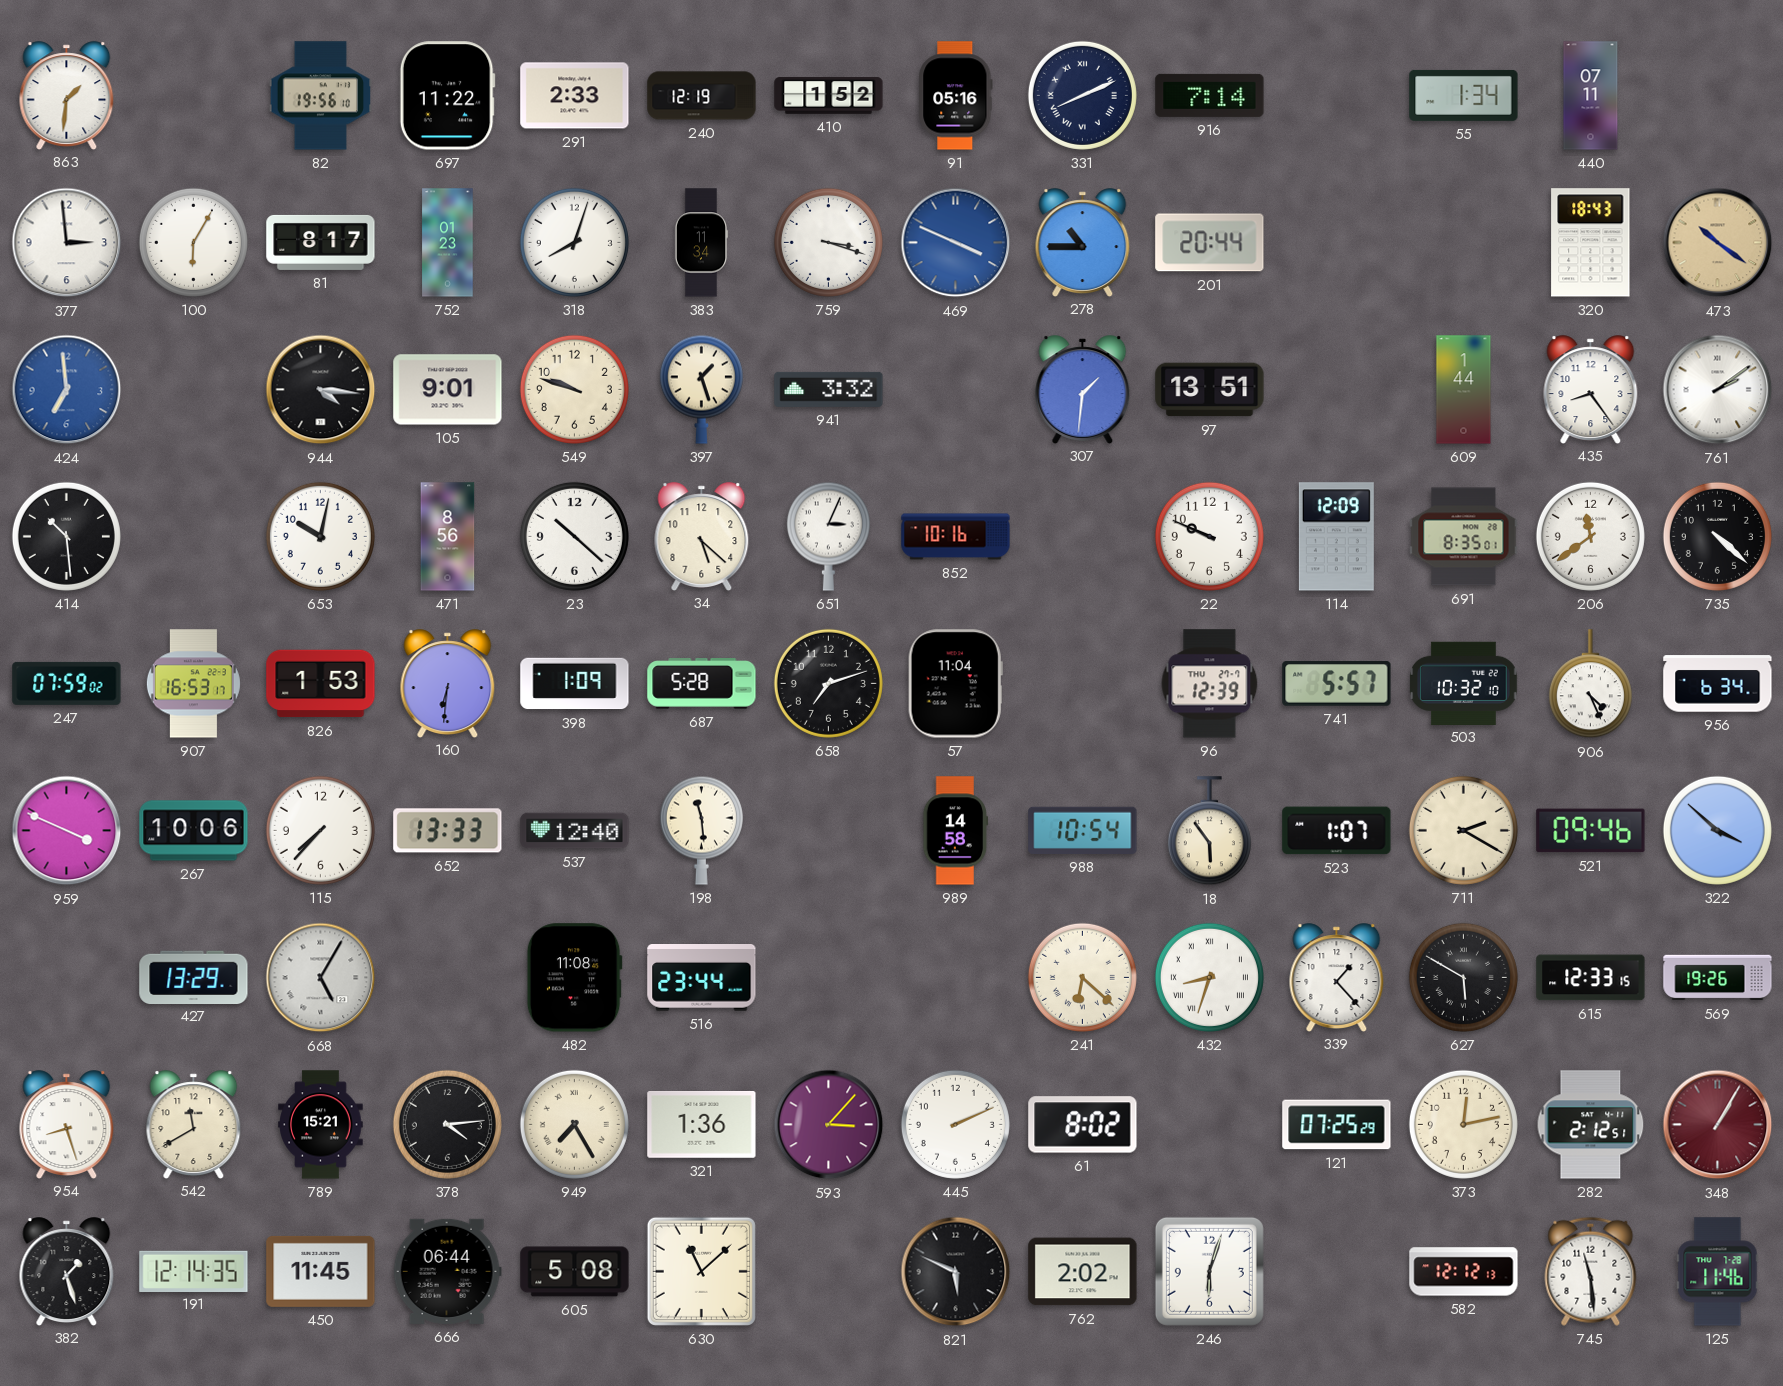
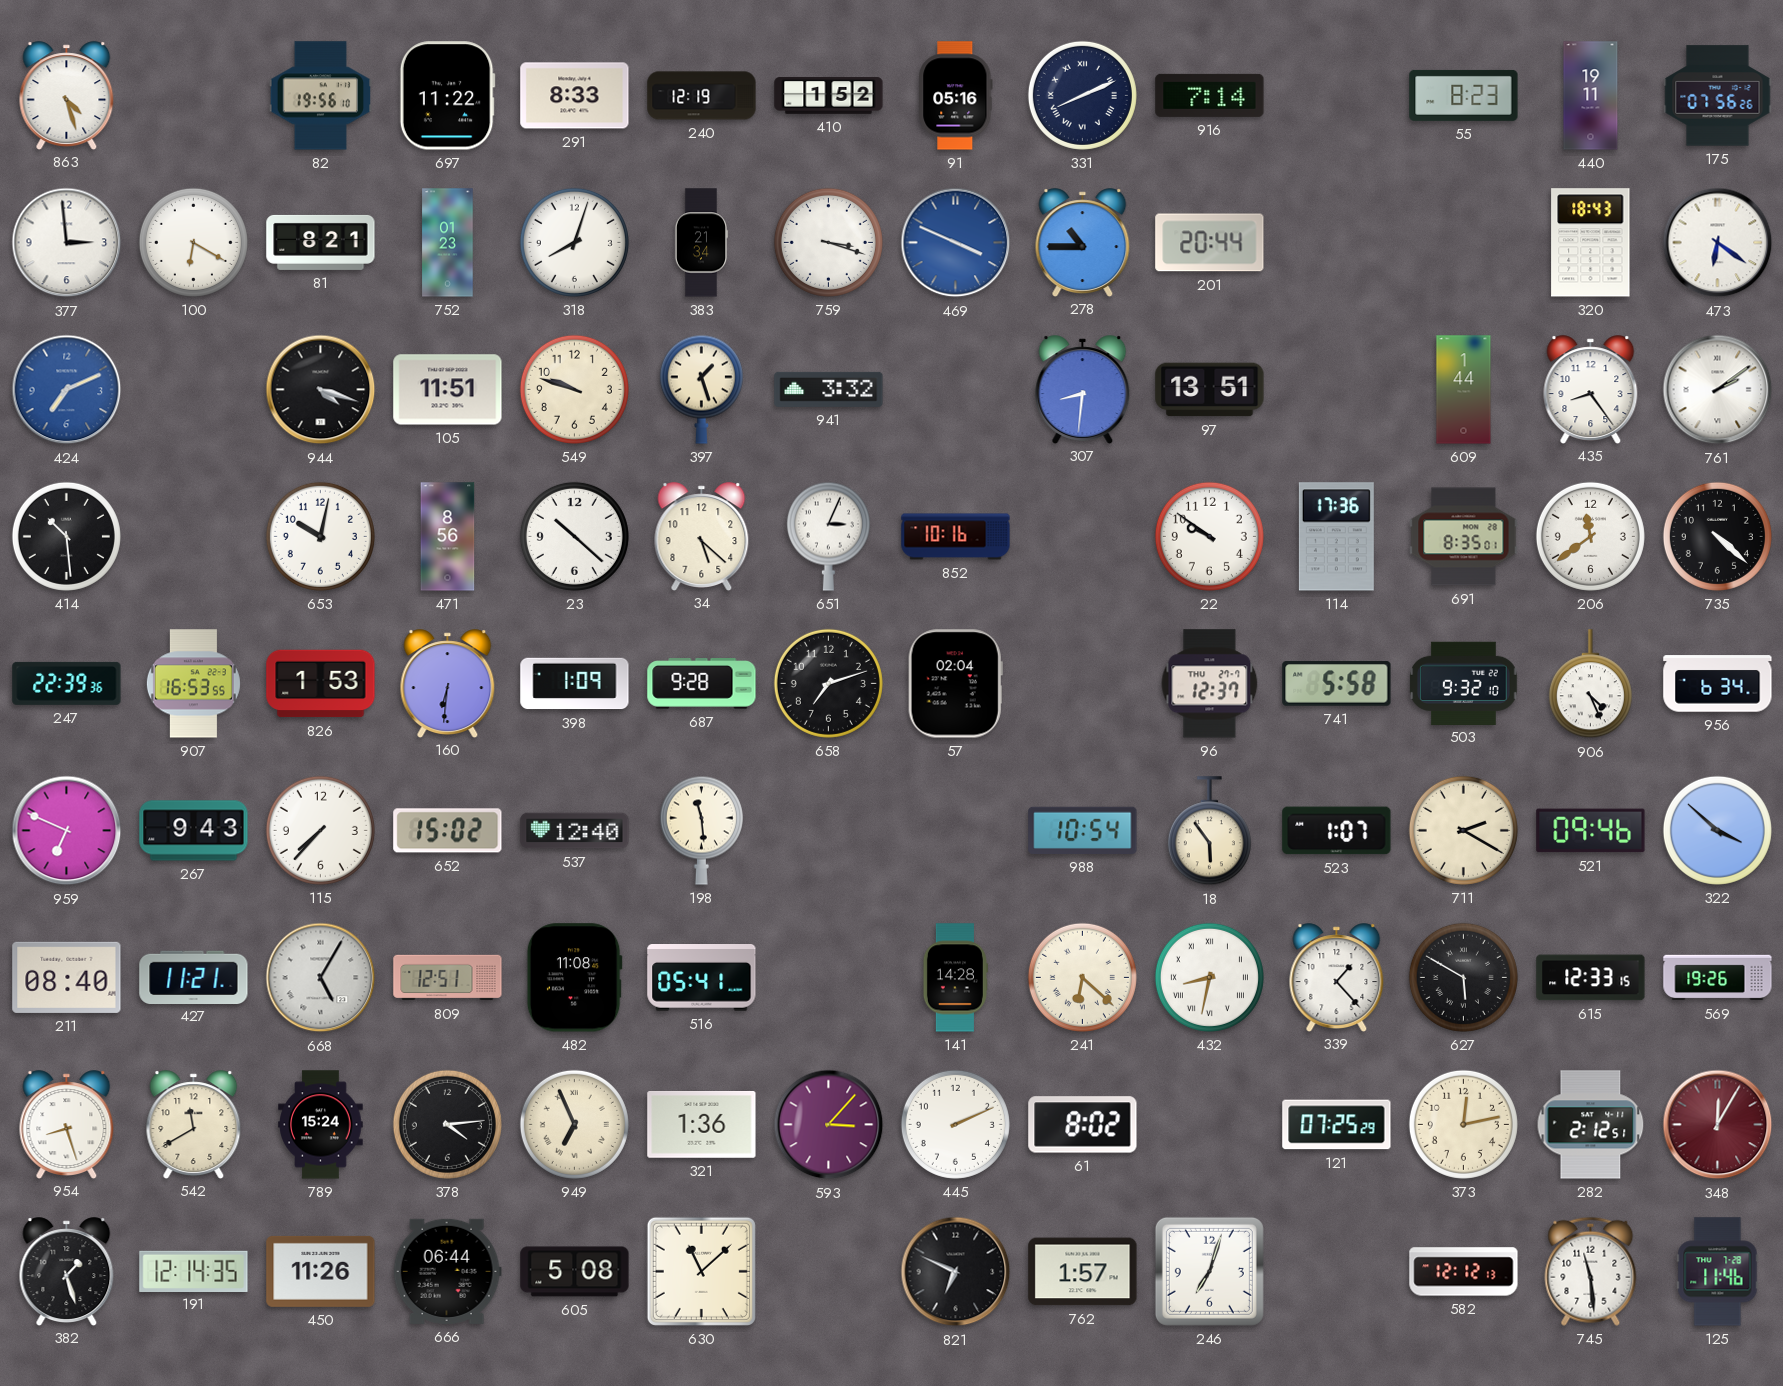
863: 1:31 -> 4:27
291: 2:33 -> 8:33
55: 1:34 -> 8:23
440: 07:11 -> 19:11
175: none -> 07:56
100: 6:05 -> 6:20
81: 8:17 -> 8:21
383: 11:34 -> 21:34
473: 10:21 -> 6:21
473 dial: champagne -> white
424: 6:59 -> 7:11
944: 4:16 -> 4:18
105: 9:01 -> 11:51
307: 1:31 -> 8:31
22: 9:49 -> 9:51
114: 12:09 -> 17:36
247: 07:59 -> 22:39
907: 16:53:17 -> 16:53:55
687: 5:28 -> 9:28
57: 11:04 -> 02:04
96: 12:39 -> 12:37
741: 5:57 -> 5:58
503: 10:32 -> 9:32
959: 3:49 -> 6:49
267: 10:06 -> 9:43
652: 13:33 -> 15:02
989: 14:58 -> none
211: none -> 08:40
427: 13:29 -> 11:21
809: none -> 12:51
516: 23:44 -> 05:41
141: none -> 14:28
432: 8:33 -> 8:32
789: 15:21 -> 15:24
949: 7:25 -> 6:56
348: 1:05 -> 12:05
450: 11:45 -> 11:26
821: 5:49 -> 6:49
762: 2:02 -> 1:57
246: 6:03 -> 7:03
